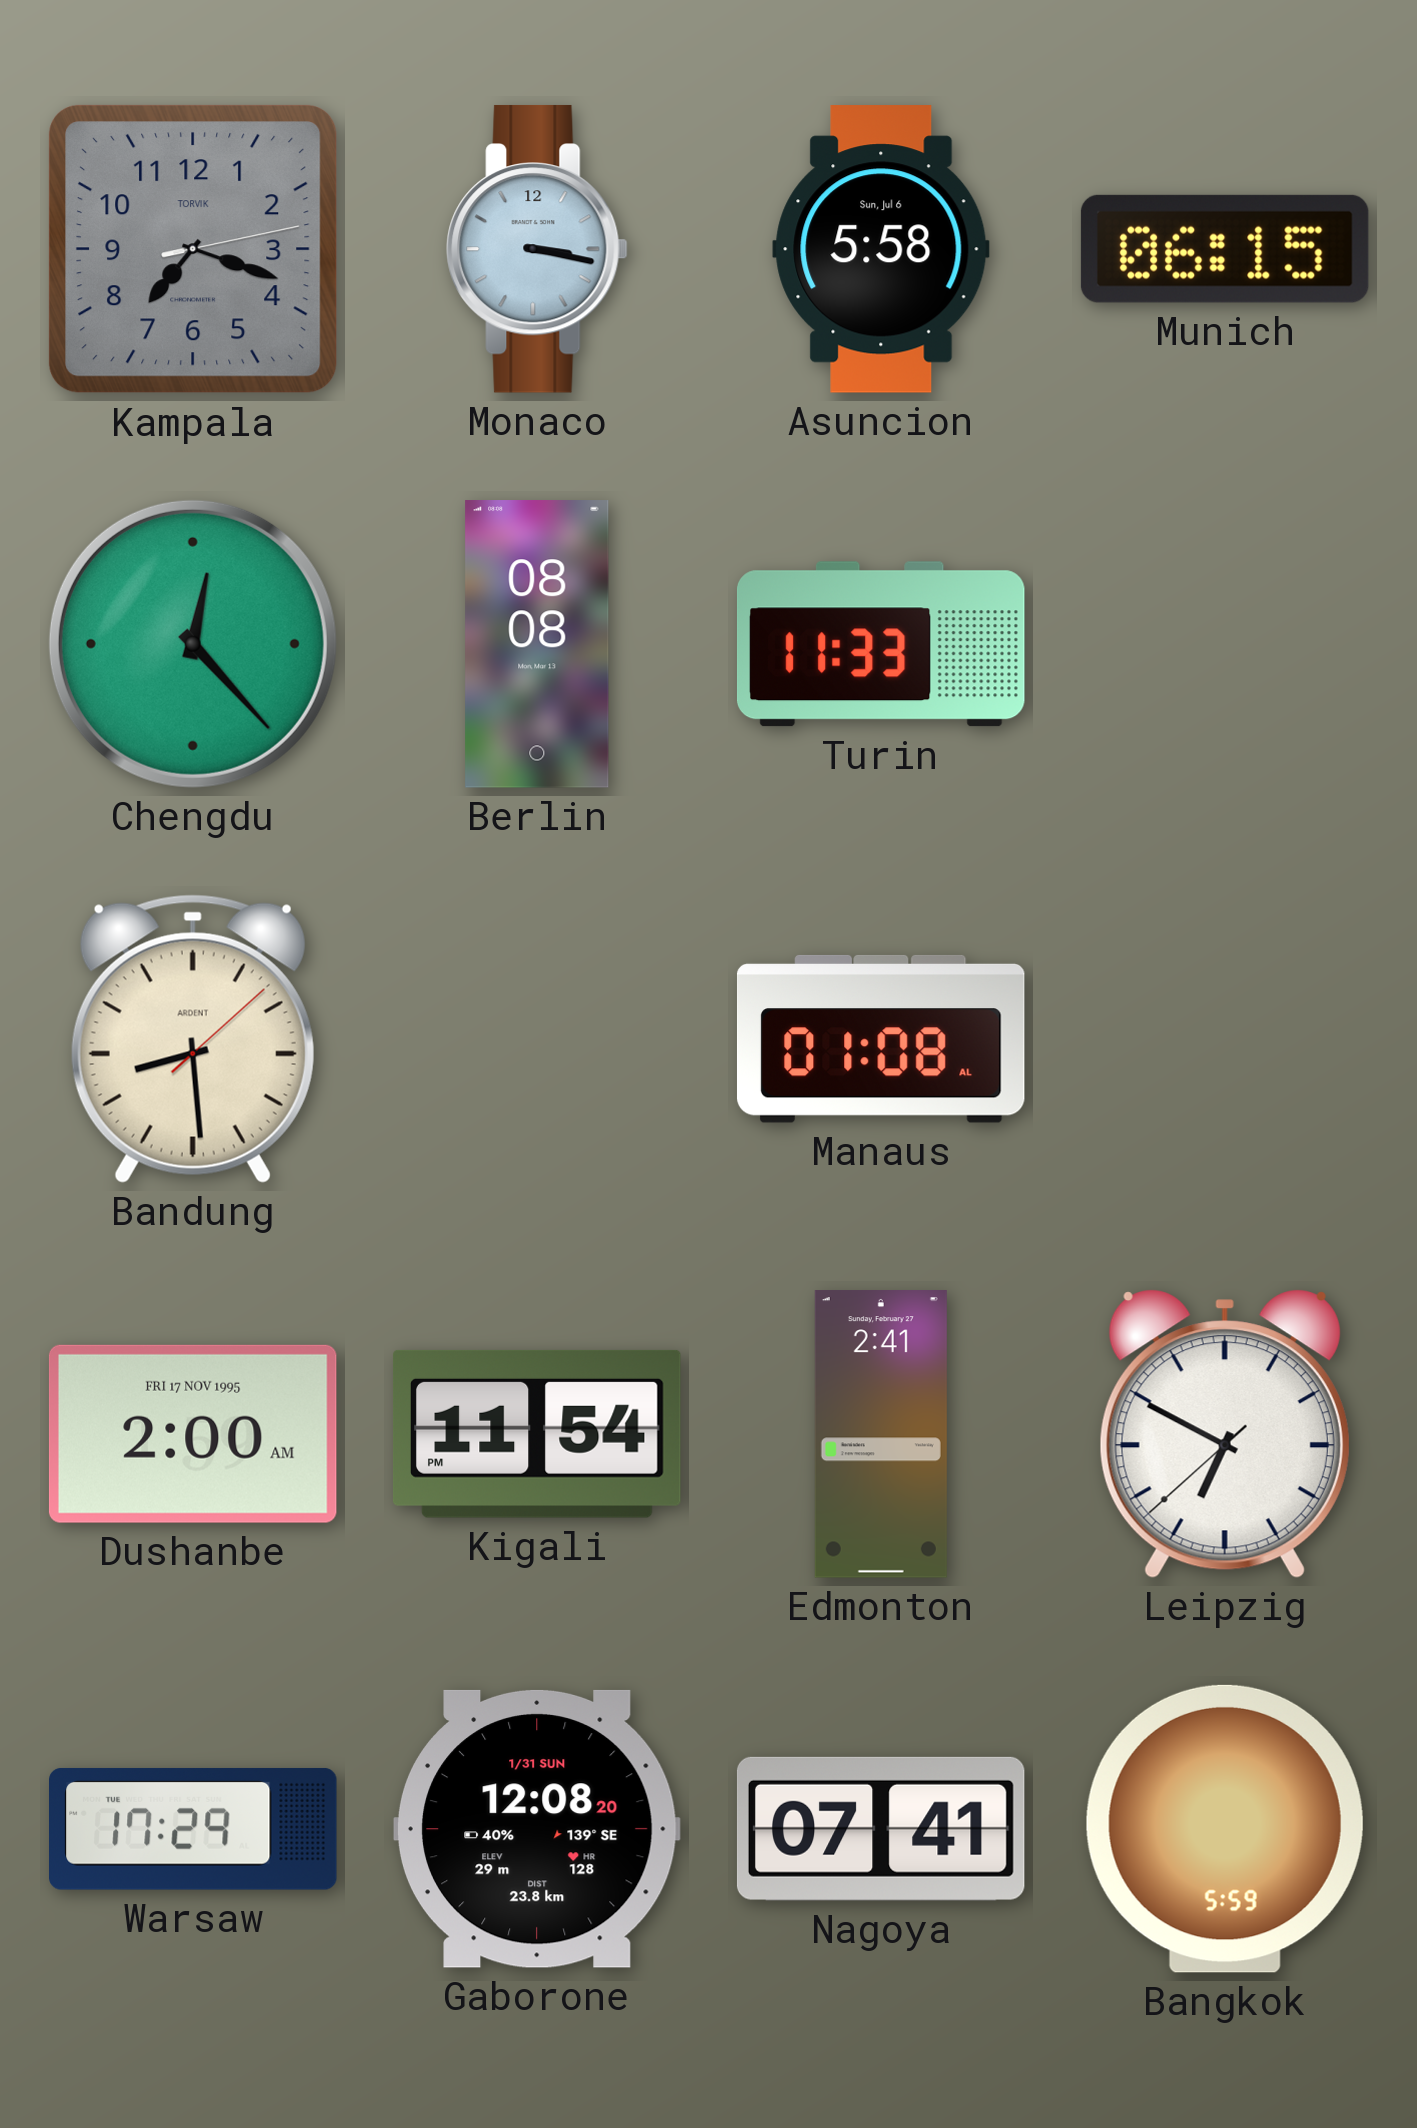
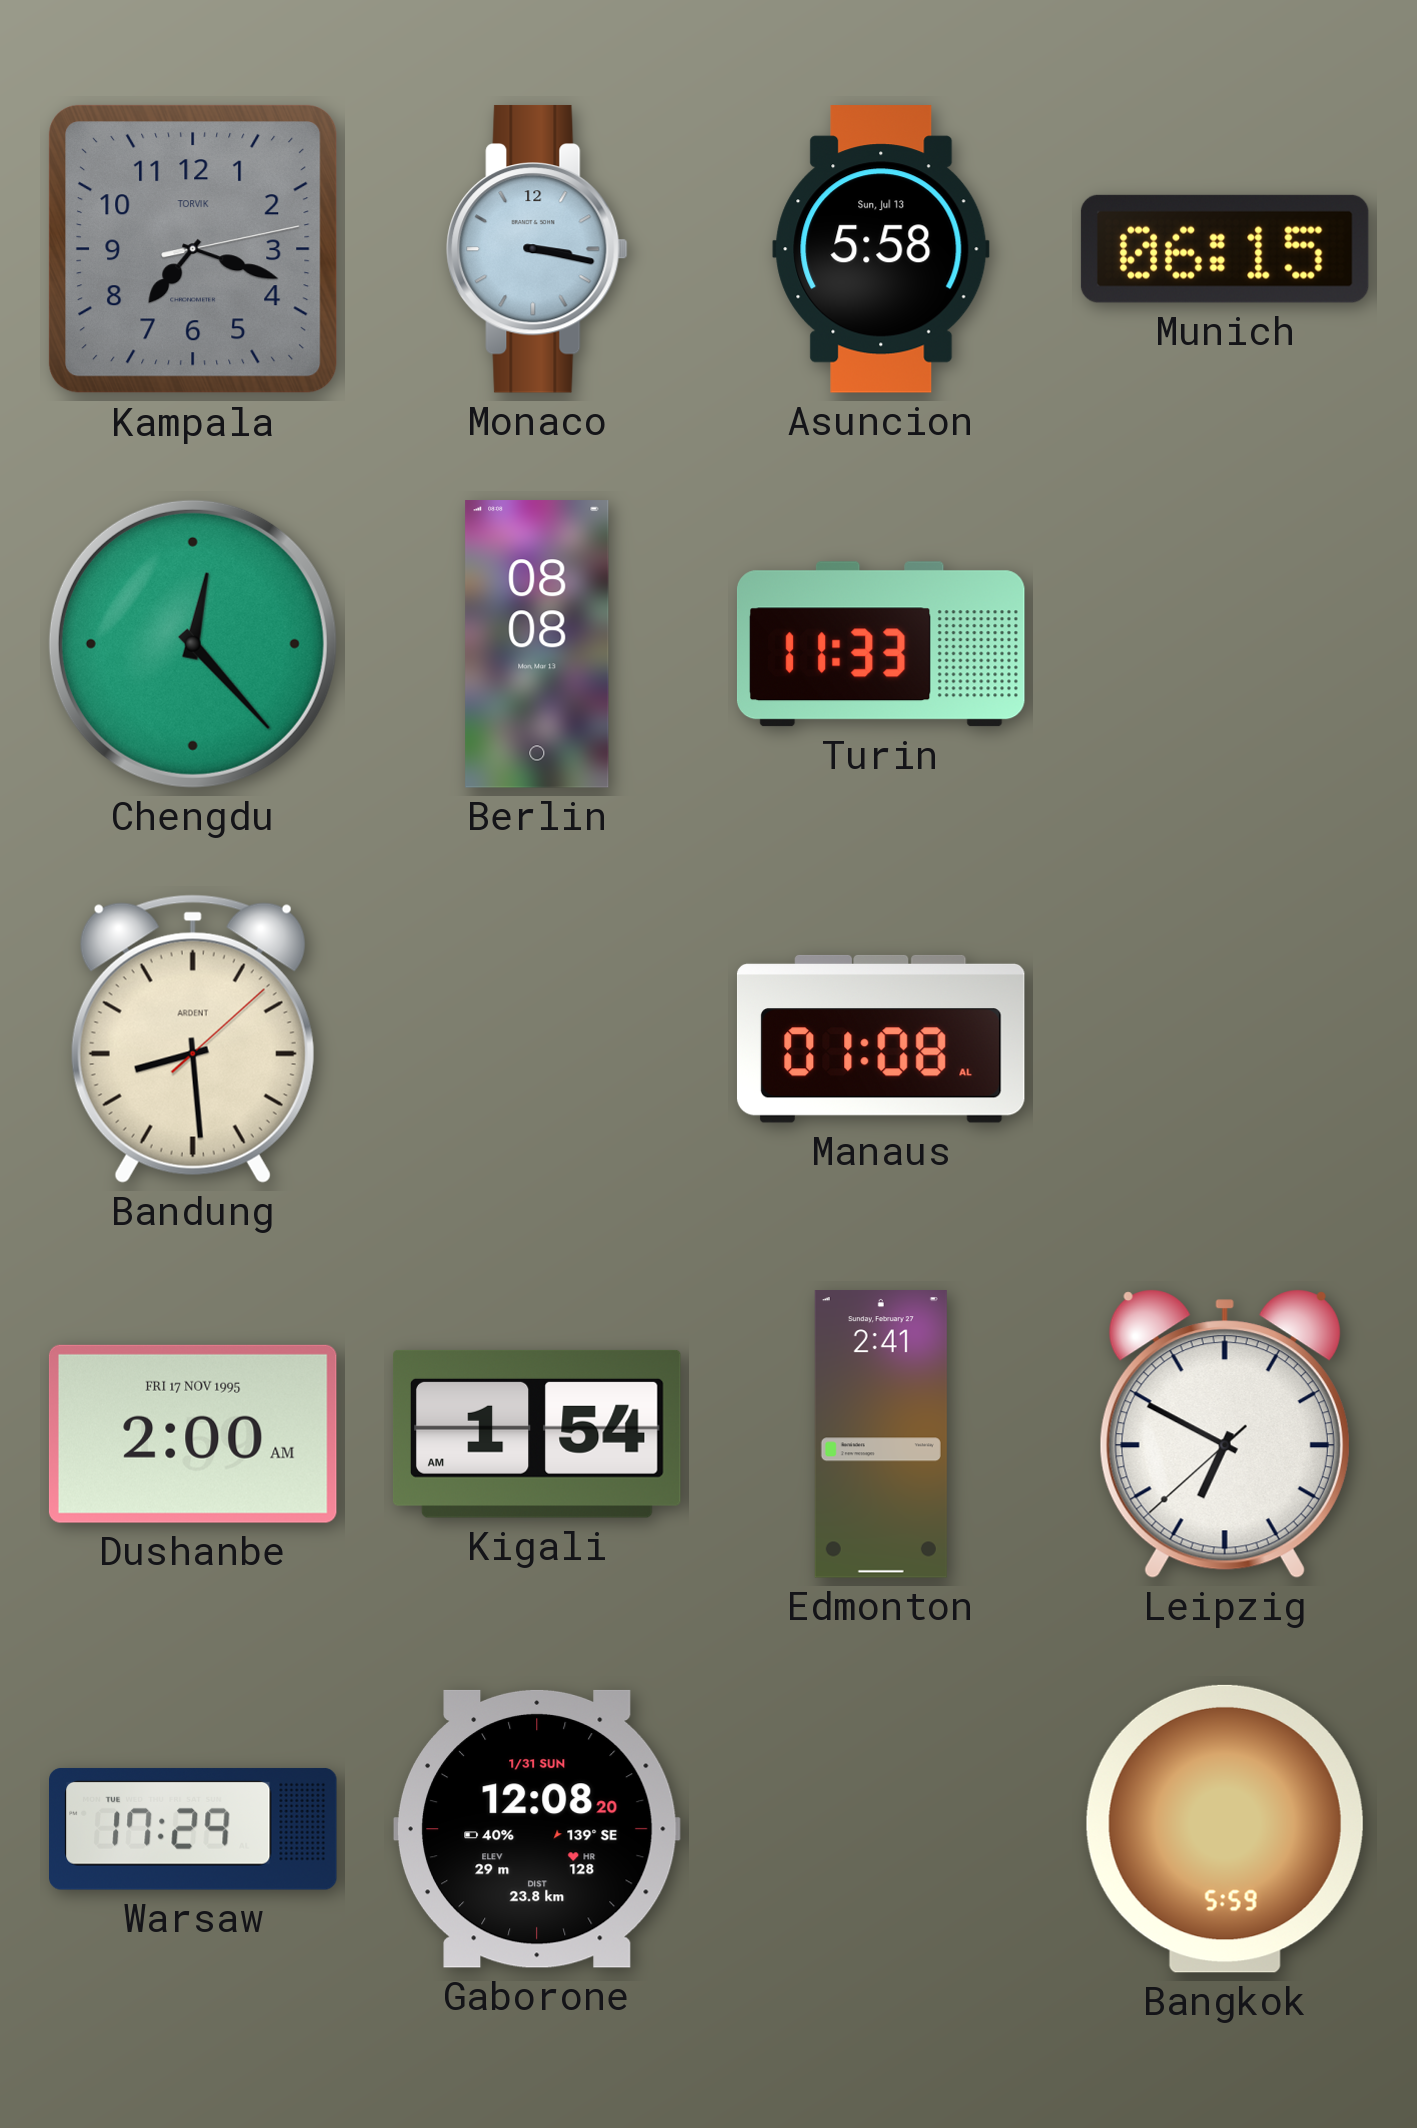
Asuncion date: Sun, Jul 6 -> Sun, Jul 13
Kigali: 11:54 -> 1:54
Nagoya: 07:41 -> none
